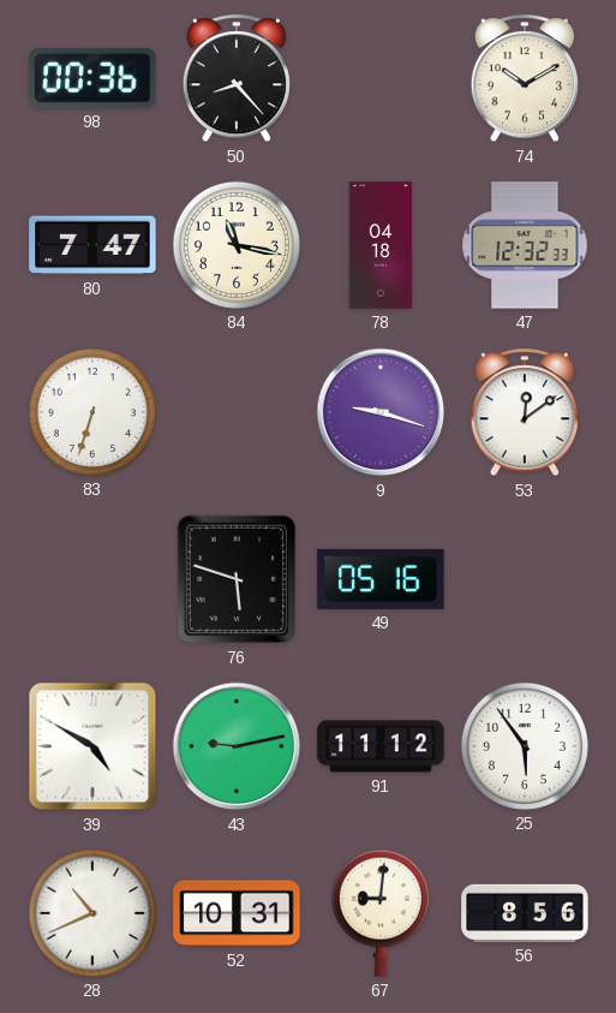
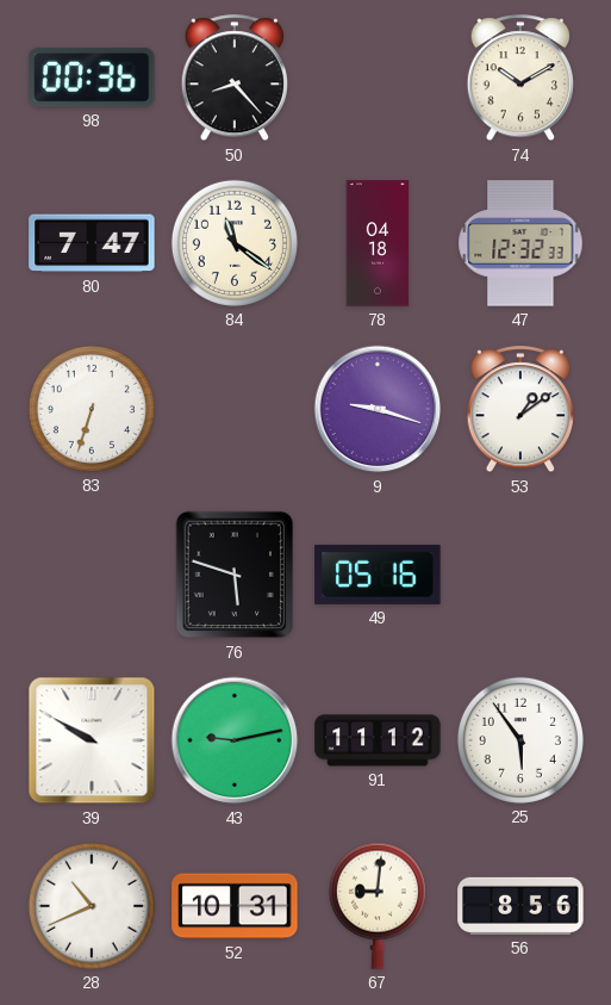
84: 11:17 -> 11:21
53: 12:09 -> 1:09
39: 4:50 -> 9:50
